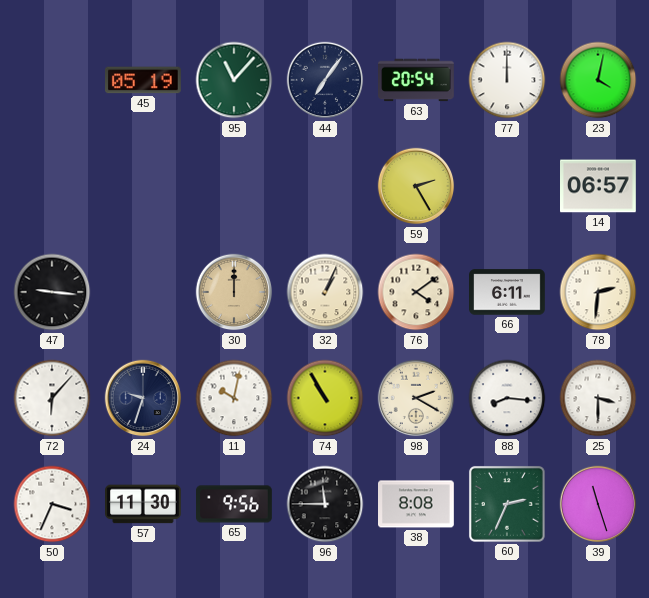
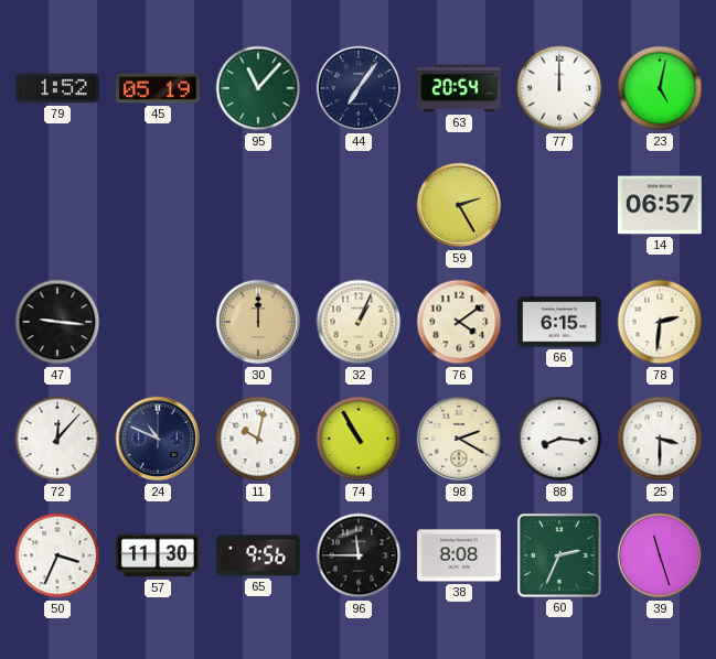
79: none -> 1:52
23: 4:02 -> 5:02
66: 6:11 -> 6:15
72: 6:07 -> 12:07
24: 9:33 -> 10:49
